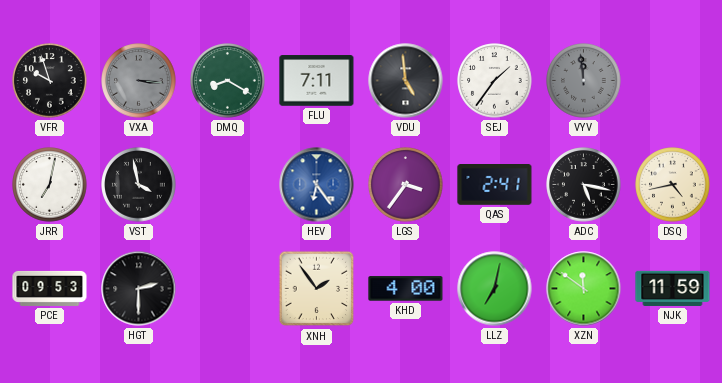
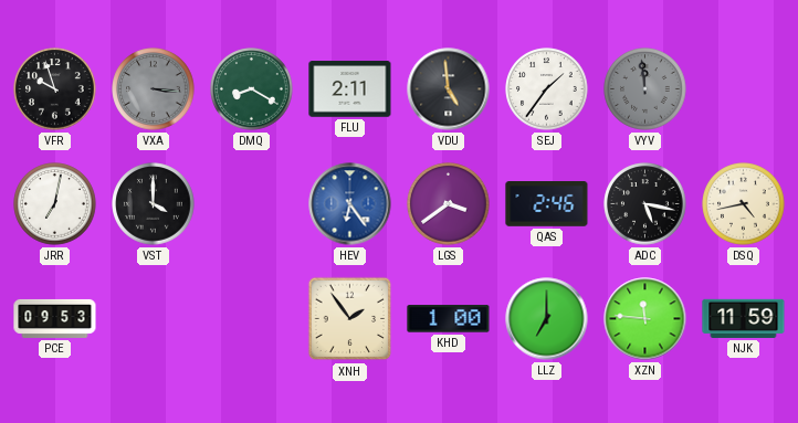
FLU: 7:11 -> 2:11
VST: 3:58 -> 4:00
LGS: 3:36 -> 3:39
QAS: 2:41 -> 2:46
HGT: 2:30 -> none
KHD: 4:00 -> 1:00
LLZ: 7:02 -> 7:00
XZN: 11:51 -> 11:46
